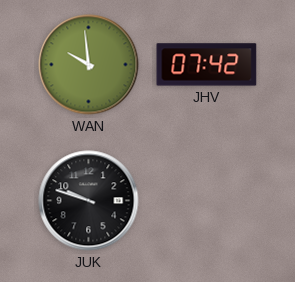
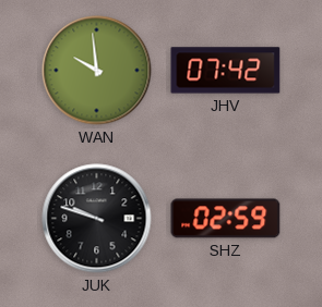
SHZ: none -> 02:59
